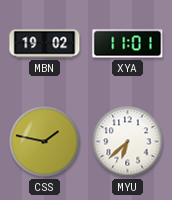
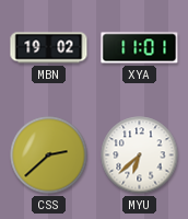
CSS: 1:47 -> 2:38
